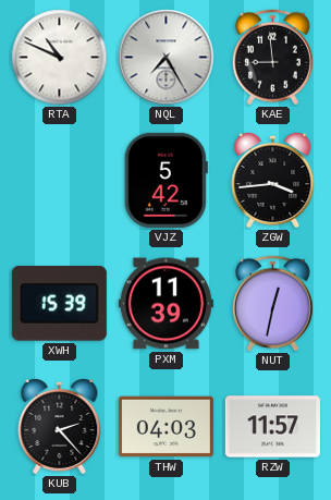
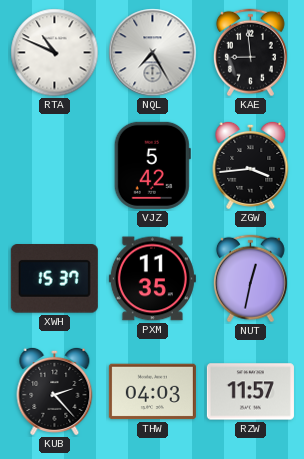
XWH: 15:39 -> 15:37
PXM: 11:39 -> 11:35
